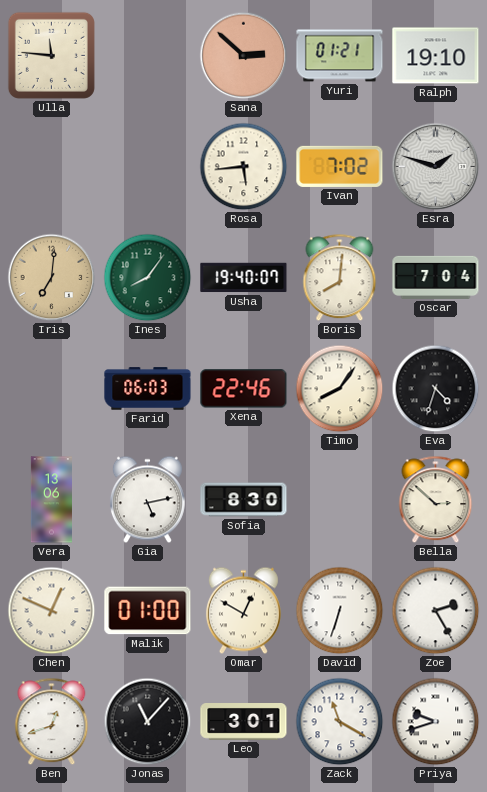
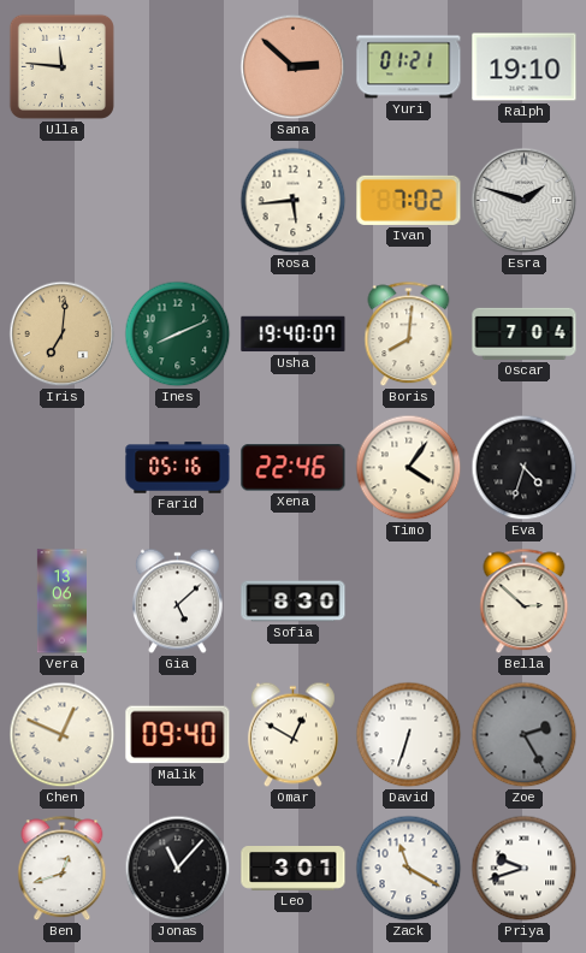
Ines: 8:06 -> 8:11
Farid: 06:03 -> 05:16
Timo: 8:06 -> 4:06
Gia: 5:13 -> 5:08
Malik: 01:00 -> 09:40
Zoe dial: white -> grey
